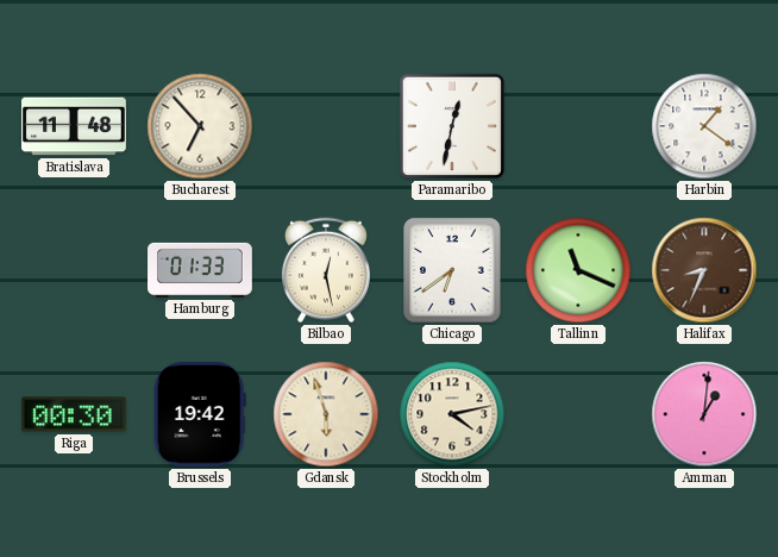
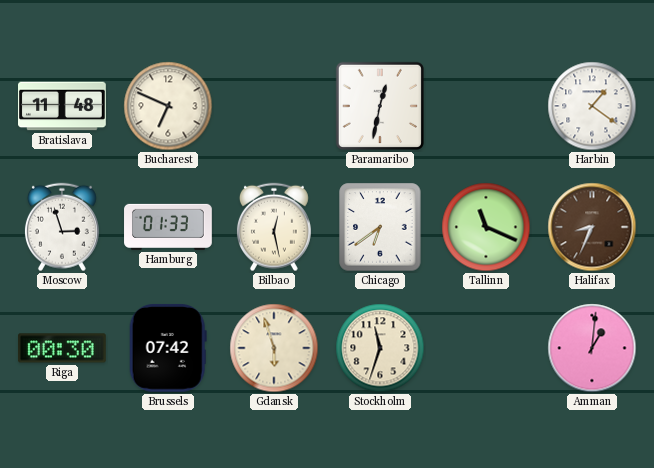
Bucharest: 6:53 -> 6:49
Moscow: none -> 2:57
Brussels: 19:42 -> 07:42
Stockholm: 4:13 -> 11:33
